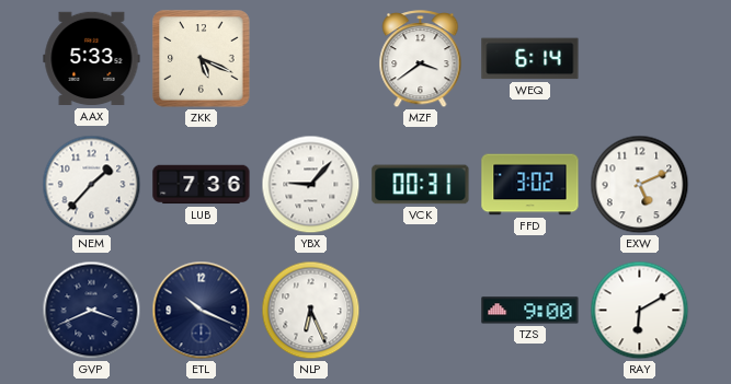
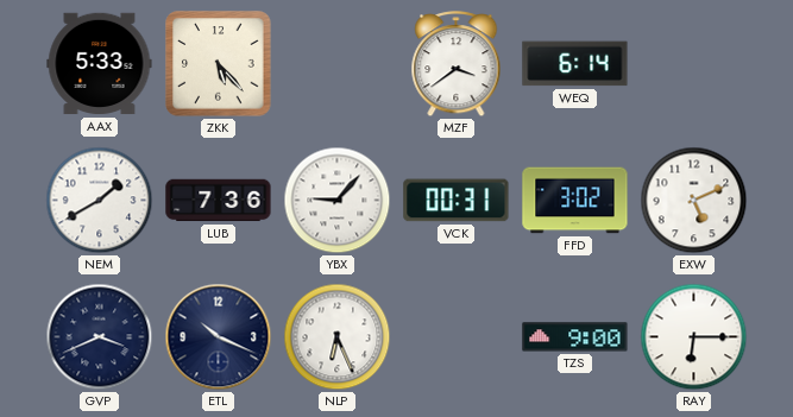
ZKK: 5:19 -> 5:23
NEM: 1:37 -> 1:40
RAY: 6:10 -> 6:15
